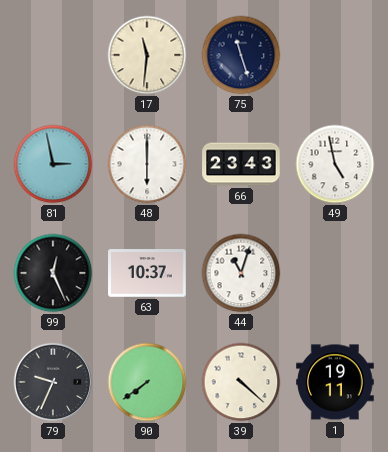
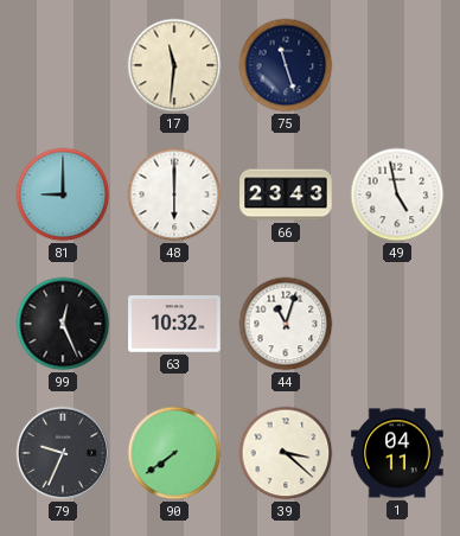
81: 2:58 -> 9:00
63: 10:37 -> 10:32
39: 4:22 -> 3:22
1: 19:11 -> 04:11
